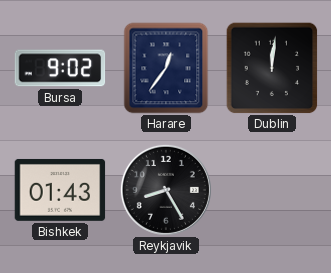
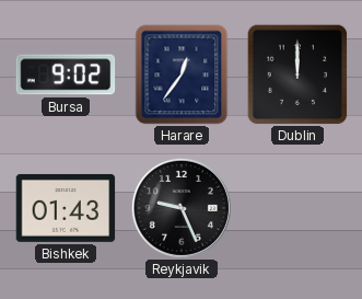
Dublin: 12:01 -> 12:00
Reykjavik: 8:25 -> 9:26
